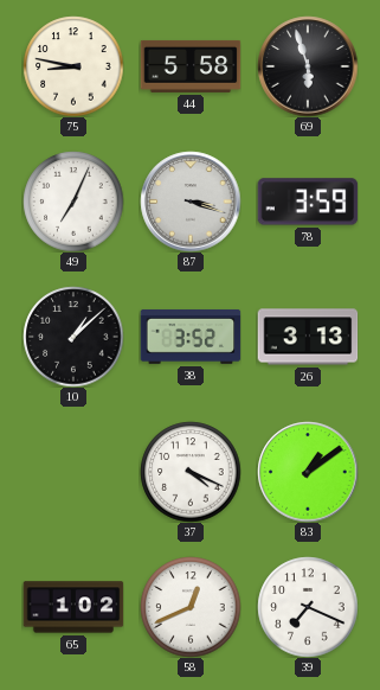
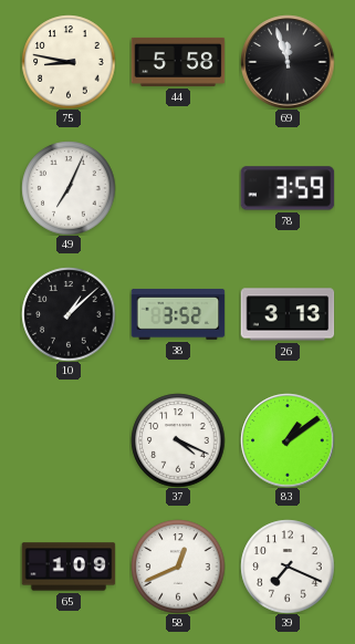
69: 5:57 -> 11:57
87: 3:18 -> none
65: 1:02 -> 1:09
